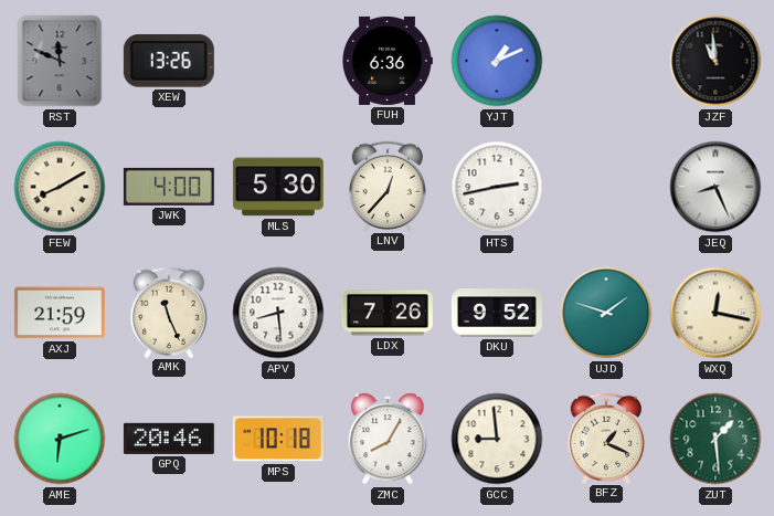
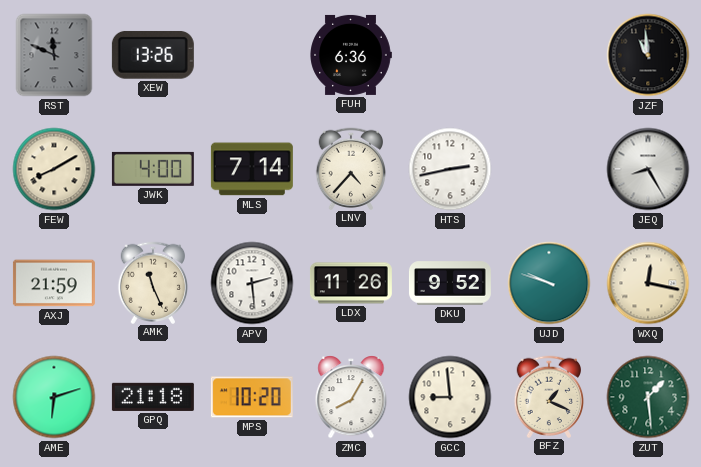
YJT: 1:11 -> none
MLS: 5:30 -> 7:14
LNV: 12:37 -> 4:37
JEQ: 8:26 -> 8:25
APV: 8:29 -> 2:29
LDX: 7:26 -> 11:26
UJD: 1:48 -> 9:48
GPQ: 20:46 -> 21:18
MPS: 10:18 -> 10:20
